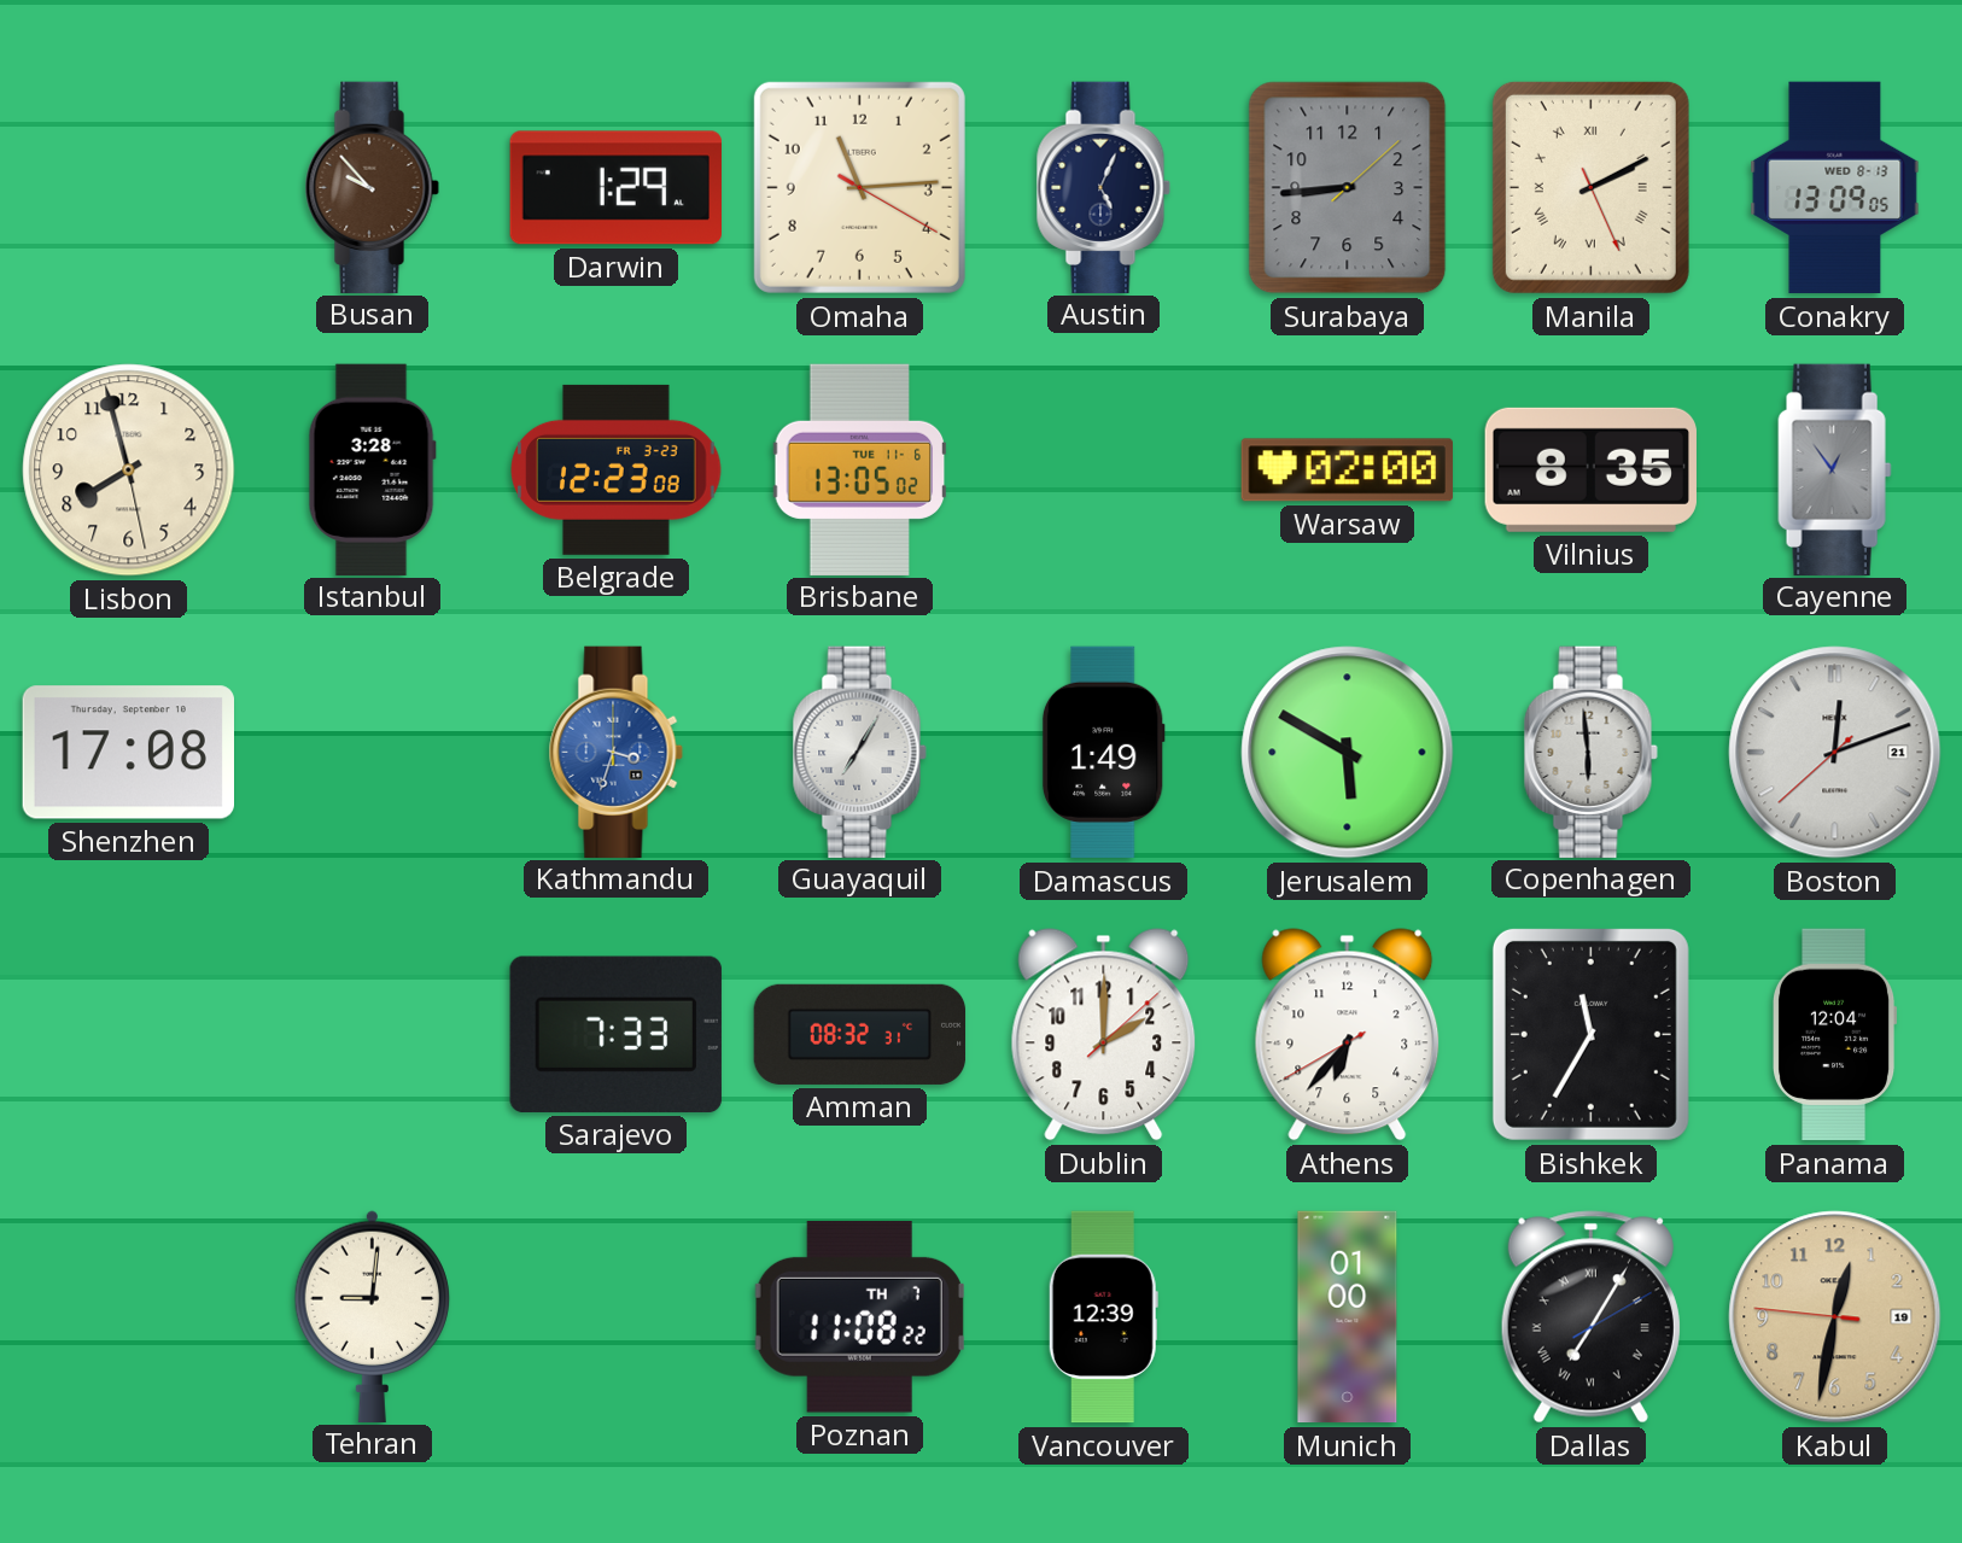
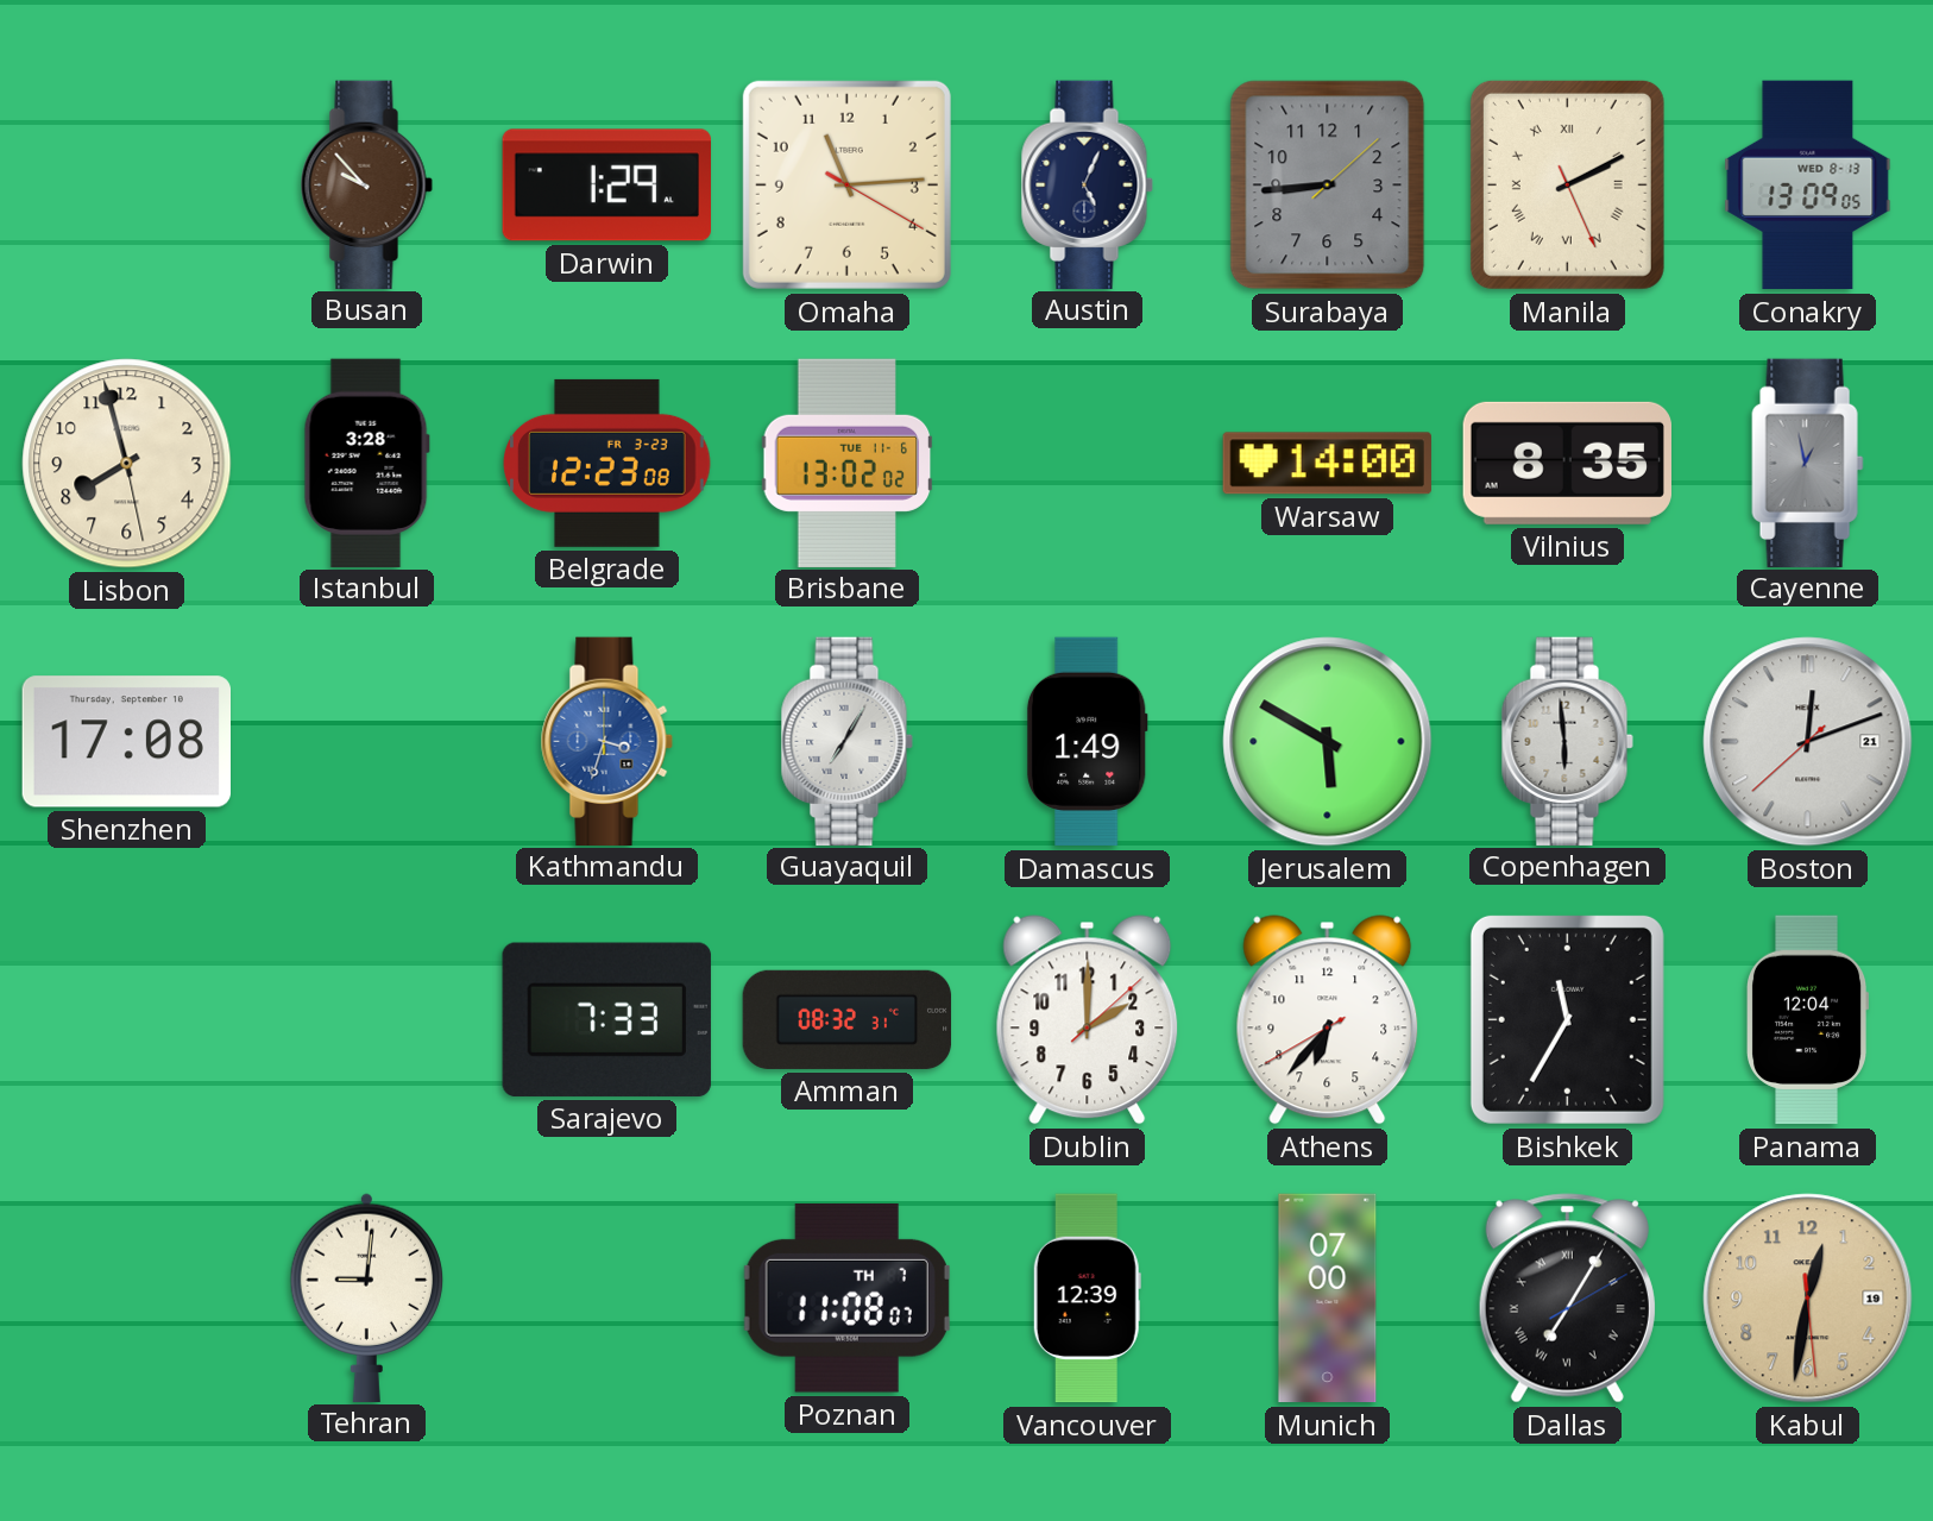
Brisbane: 13:05 -> 13:02
Warsaw: 02:00 -> 14:00
Cayenne: 12:54 -> 12:58
Poznan: 11:08:22 -> 11:08:07
Munich: 01:00 -> 07:00
Kabul: 12:31:46 -> 12:31:29
